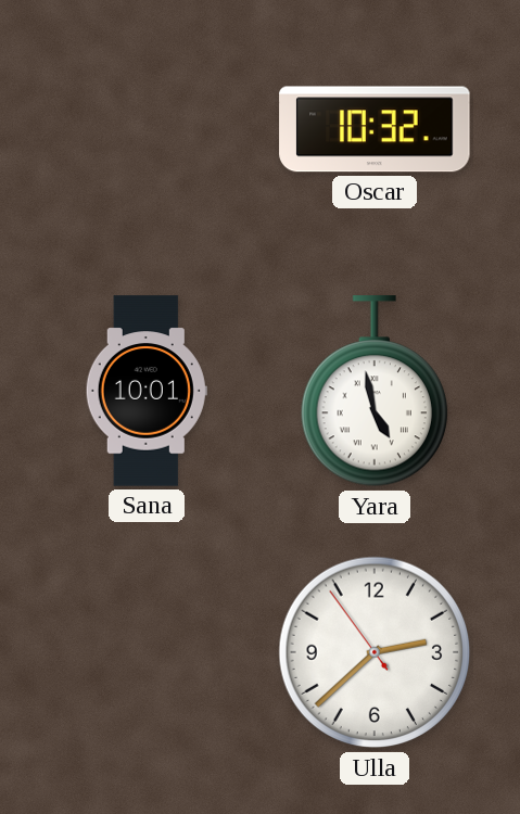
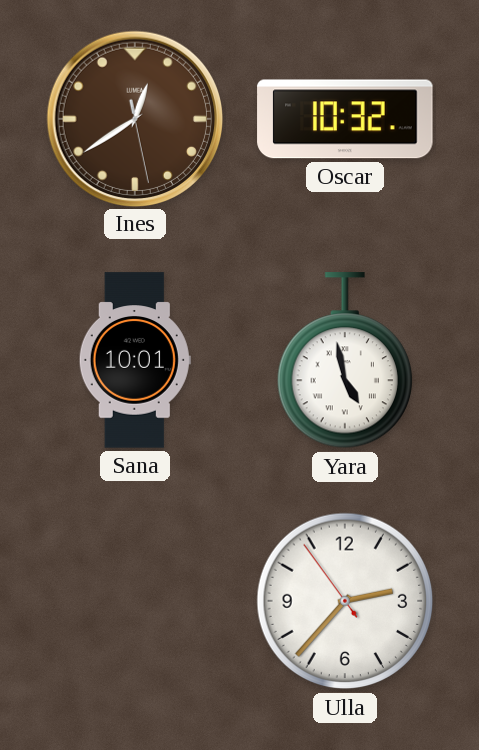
Ines: none -> 12:39
Ulla: 2:37 -> 2:36
